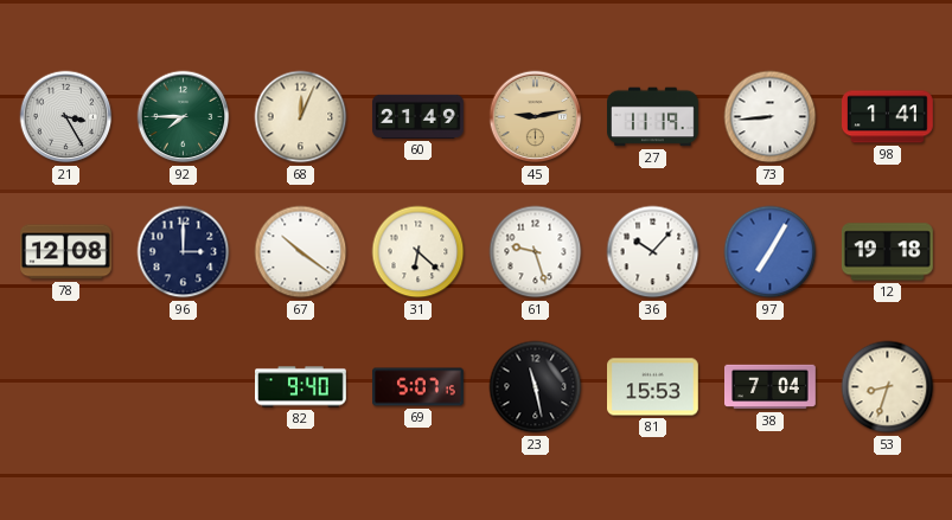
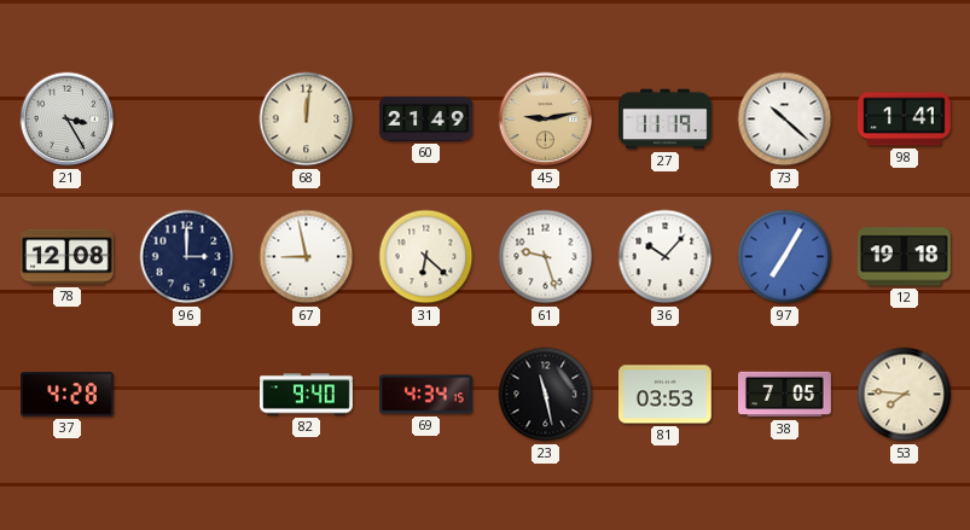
92: 7:45 -> none
68: 12:04 -> 12:01
73: 8:44 -> 10:22
67: 10:21 -> 8:58
37: none -> 4:28
69: 5:07 -> 4:34
81: 15:53 -> 03:53
38: 7:04 -> 7:05
53: 8:33 -> 7:46
